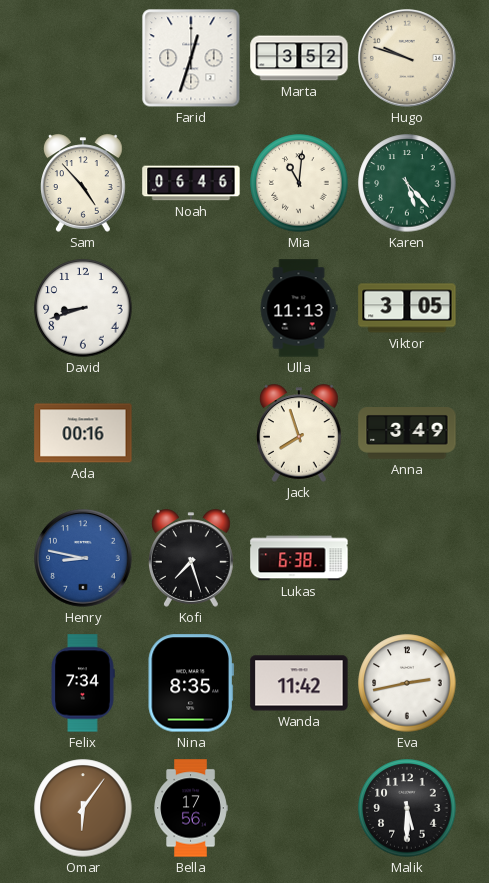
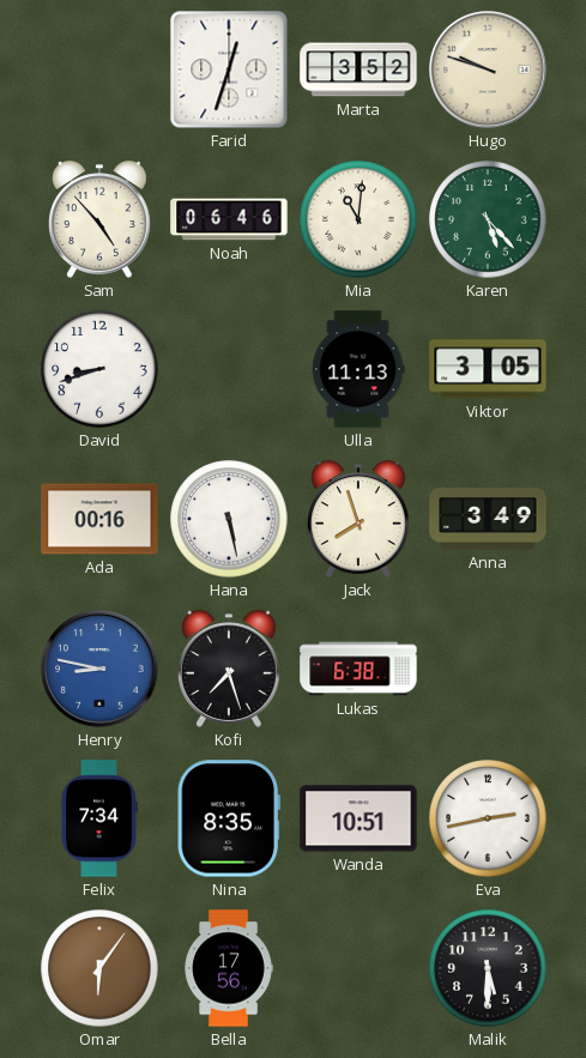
Hana: none -> 5:28
Wanda: 11:42 -> 10:51
